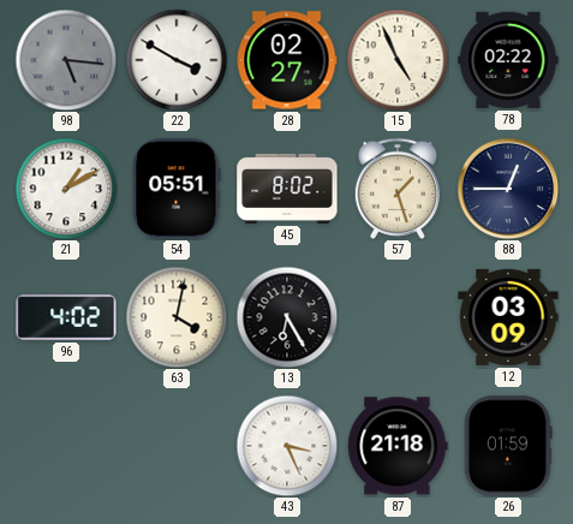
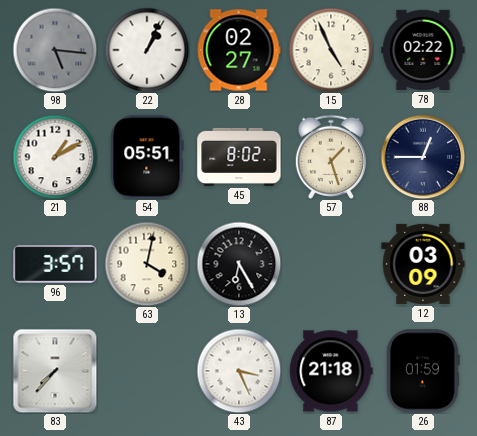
22: 3:50 -> 1:04
96: 4:02 -> 3:57
83: none -> 7:37
